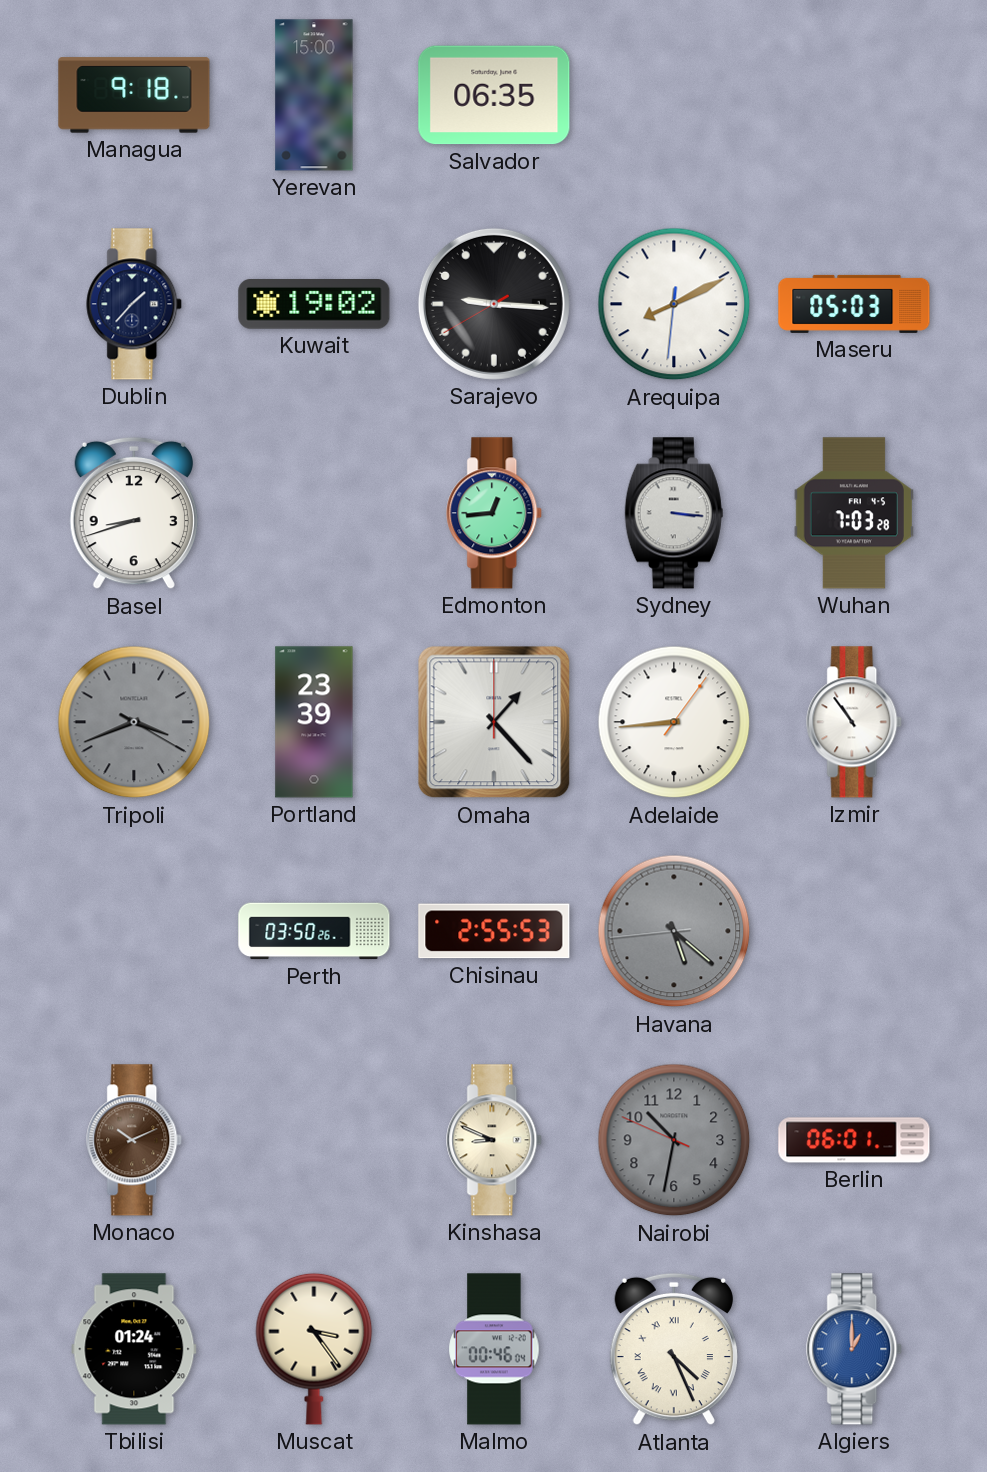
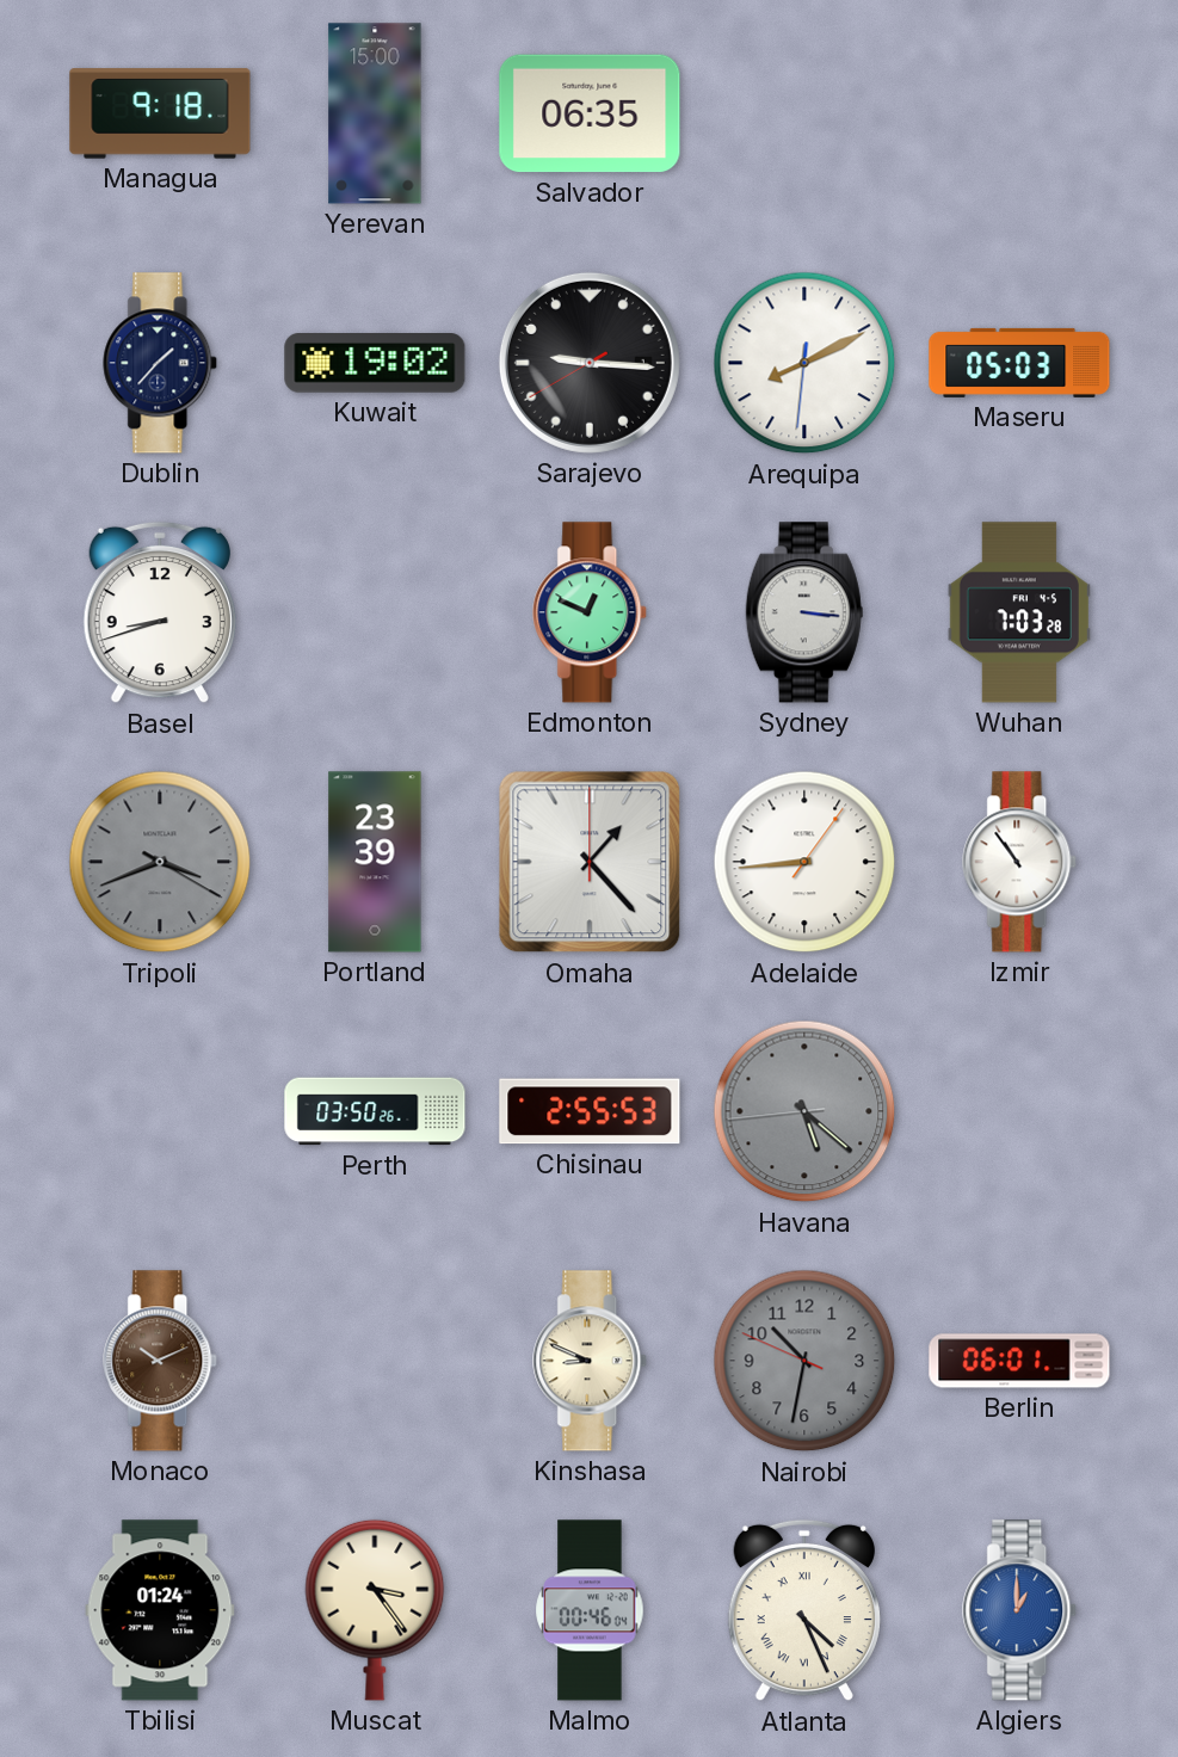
Edmonton: 12:44 -> 12:49
